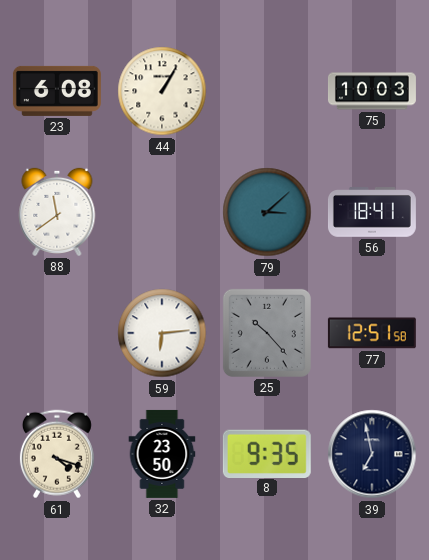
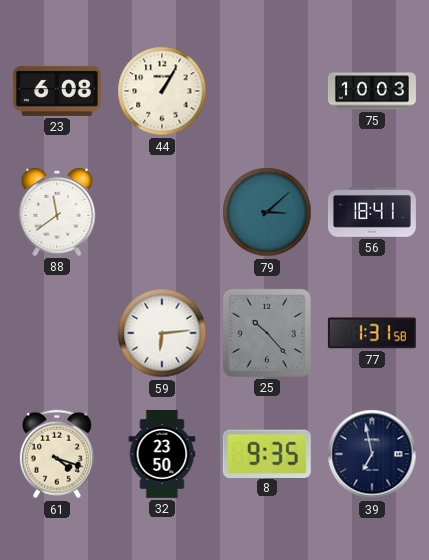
77: 12:51 -> 1:31
